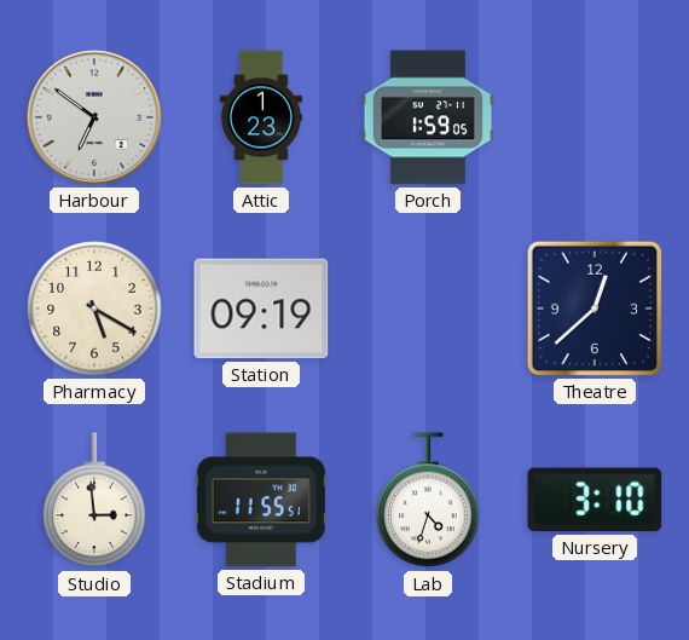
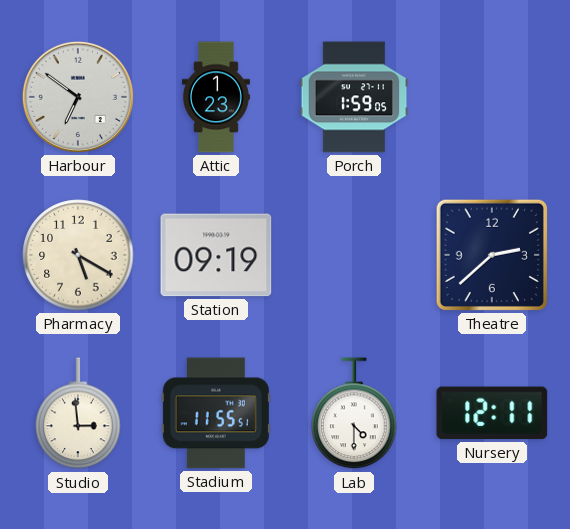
Theatre: 12:38 -> 2:38
Lab: 4:33 -> 4:30
Nursery: 3:10 -> 12:11
